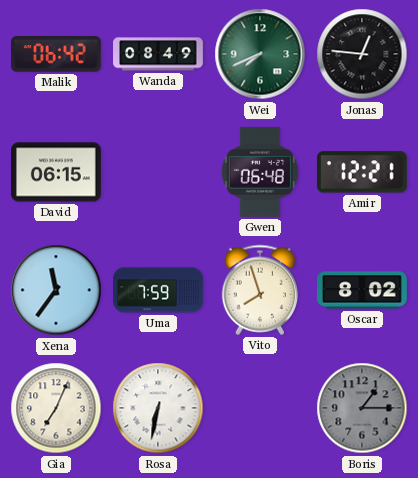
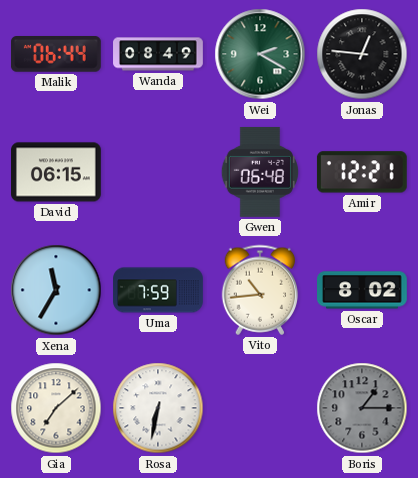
Malik: 06:42 -> 06:44
Wei: 7:41 -> 2:20
Xena: 11:36 -> 11:35
Vito: 7:57 -> 10:44
Gia: 7:04 -> 7:08
